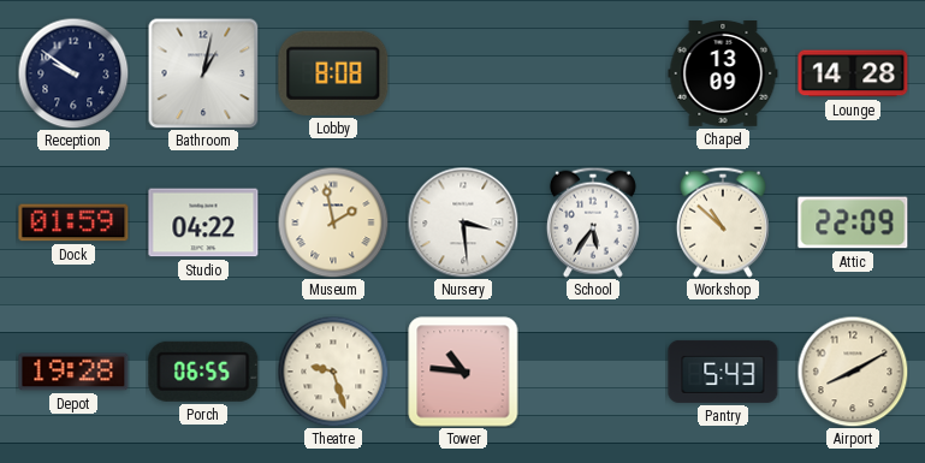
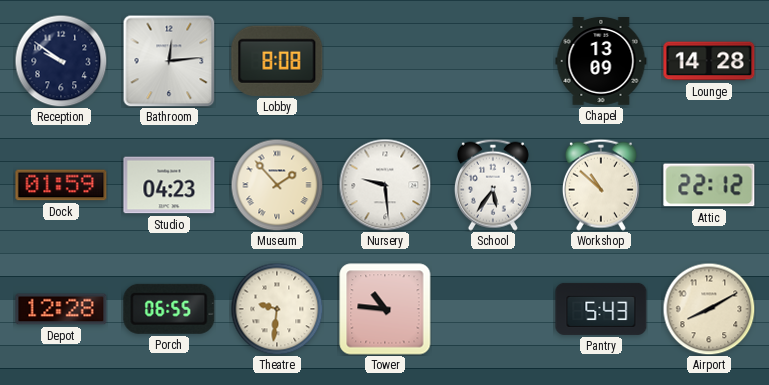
Bathroom: 1:02 -> 12:14
Studio: 04:22 -> 04:23
Museum: 1:58 -> 1:53
Nursery: 3:29 -> 9:29
Attic: 22:09 -> 22:12
Depot: 19:28 -> 12:28
Theatre: 9:27 -> 9:31
